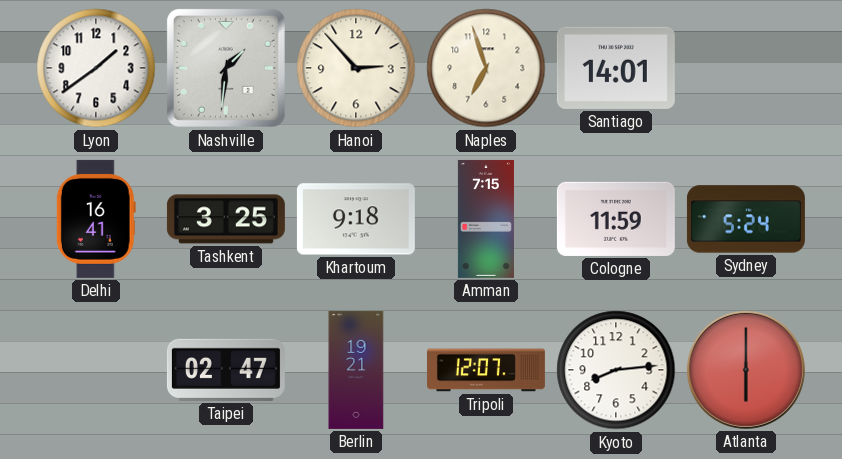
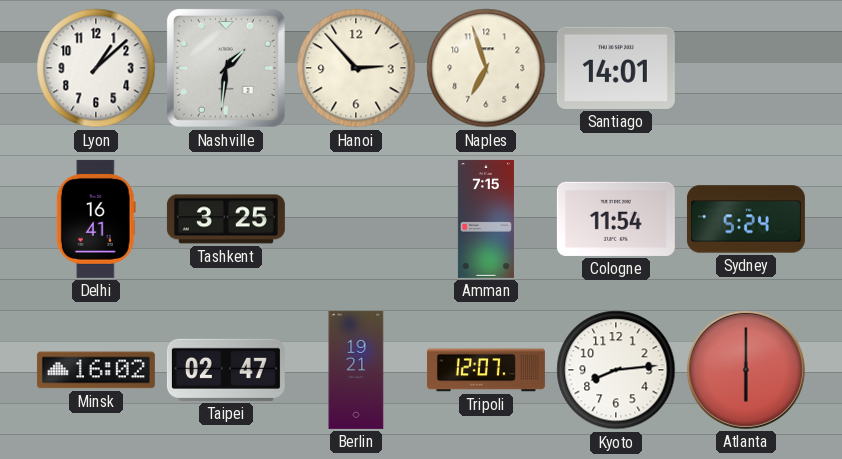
Lyon: 1:39 -> 1:08
Khartoum: 9:18 -> none
Cologne: 11:59 -> 11:54
Minsk: none -> 16:02
